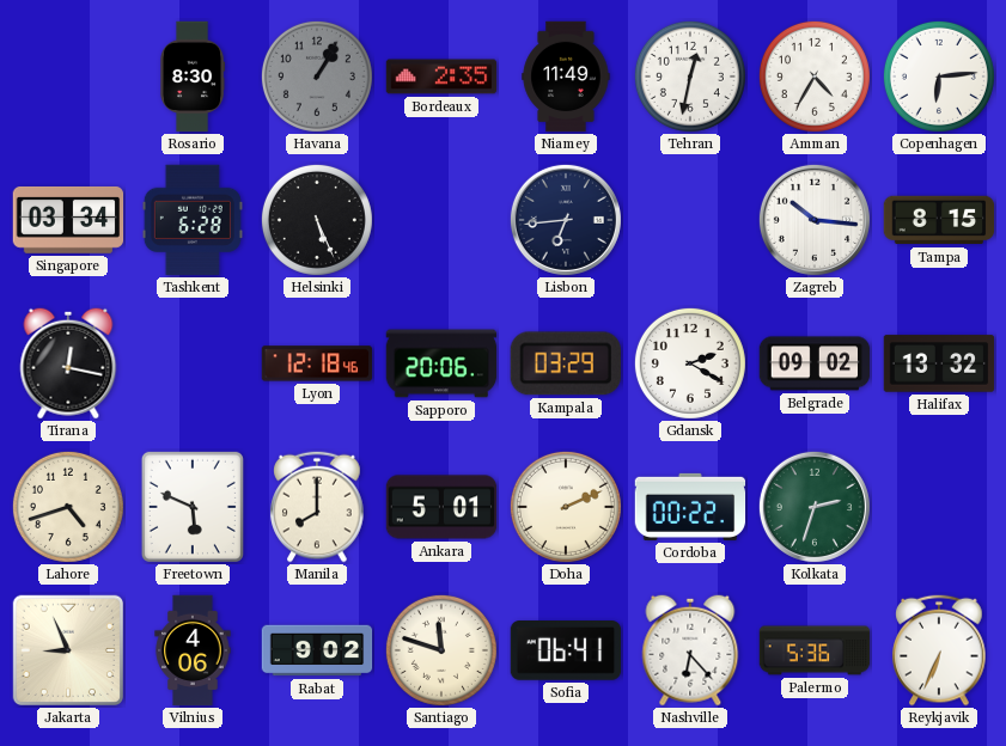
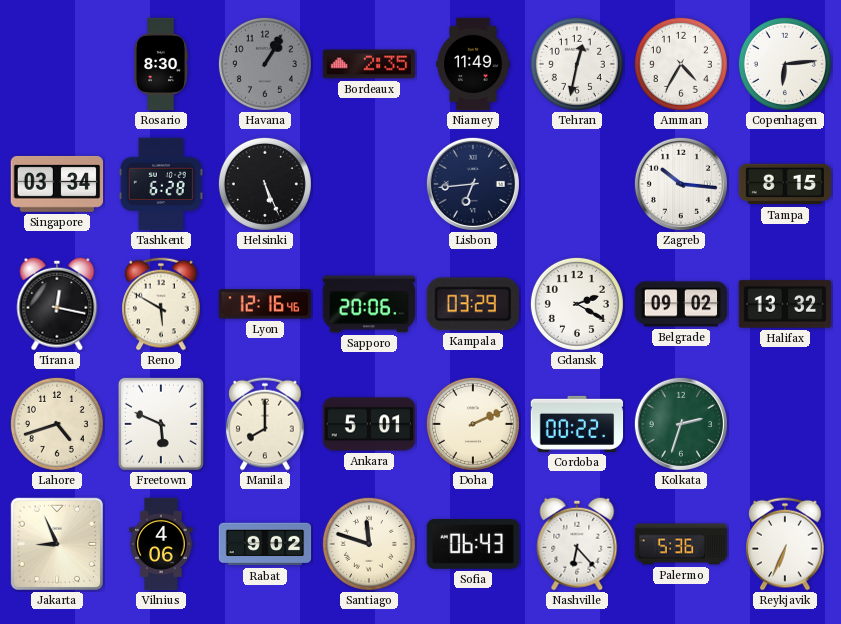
Reno: none -> 5:50
Lyon: 12:18 -> 12:16
Sofia: 06:41 -> 06:43
